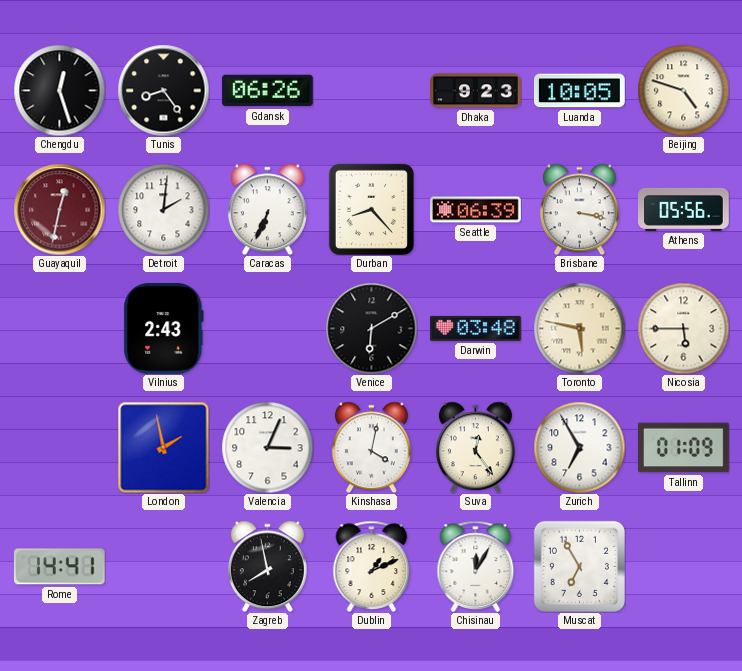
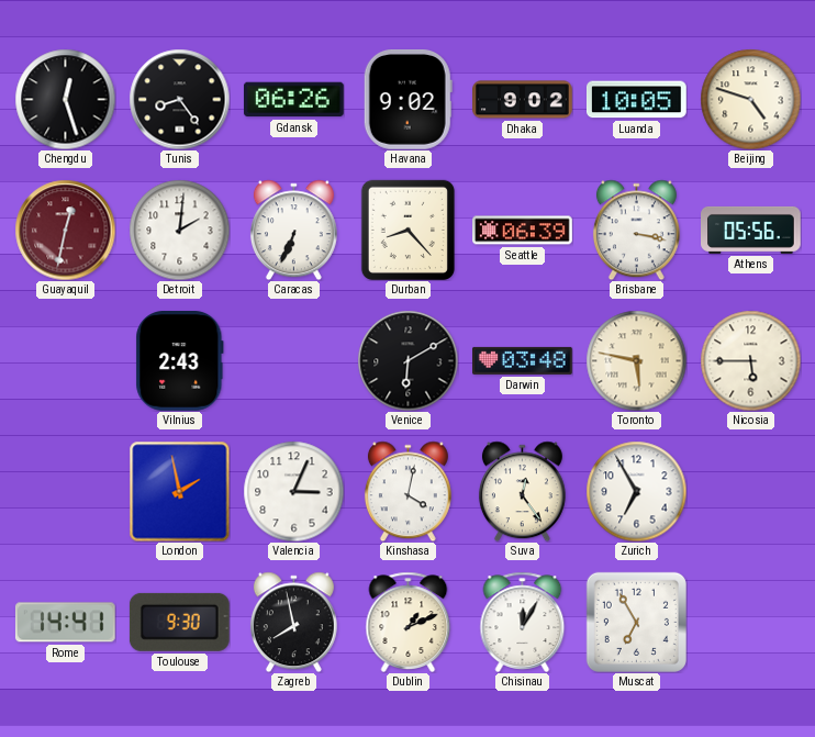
Havana: none -> 9:02
Dhaka: 9:23 -> 9:02
Tallinn: 01:09 -> none
Toulouse: none -> 9:30
